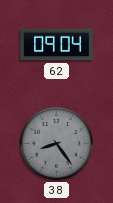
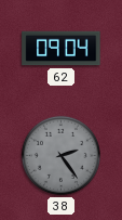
38: 8:24 -> 2:24
